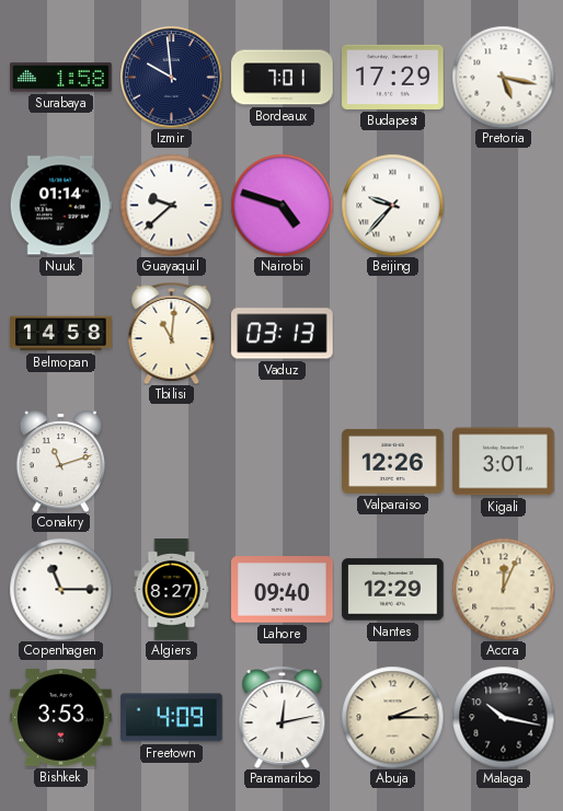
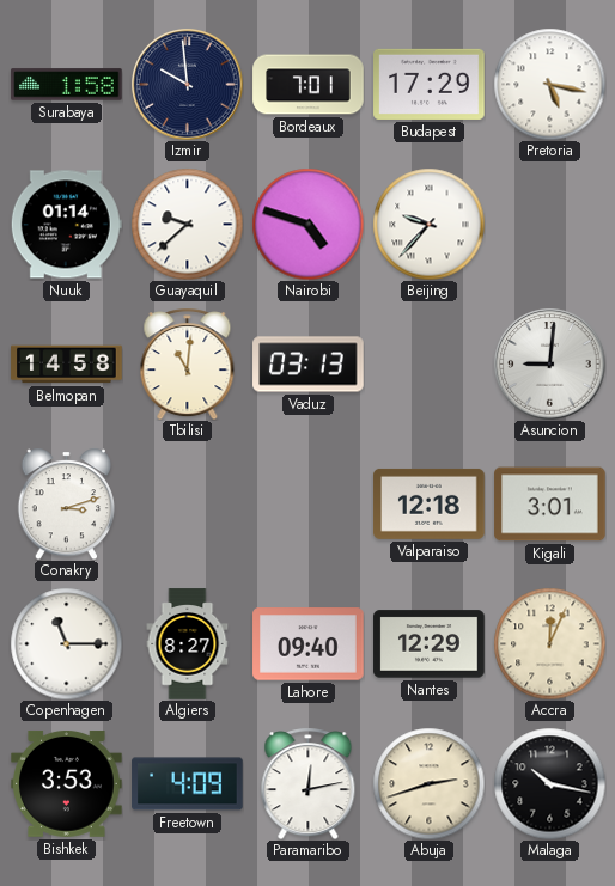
Asuncion: none -> 9:01
Conakry: 11:12 -> 3:12
Valparaiso: 12:26 -> 12:18
Abuja: 2:15 -> 2:42
